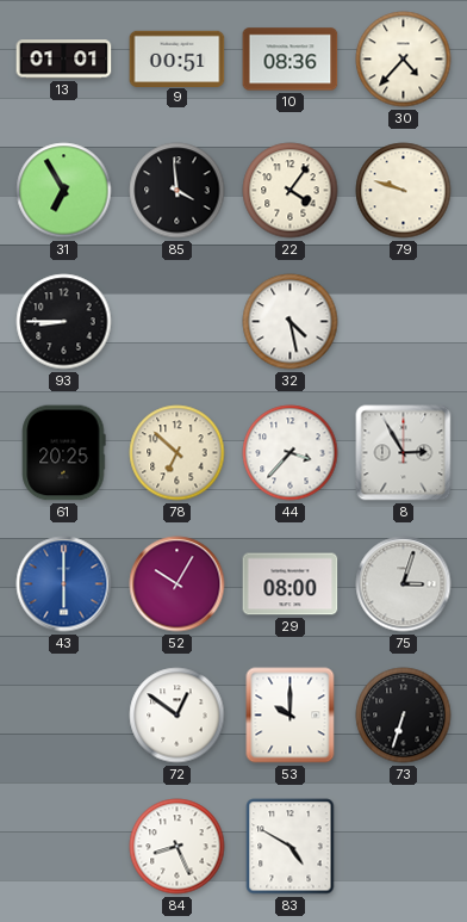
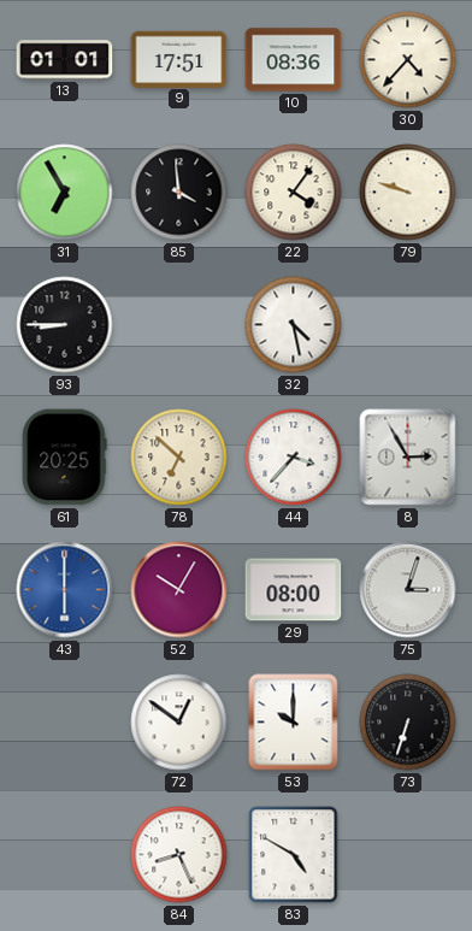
9: 00:51 -> 17:51
